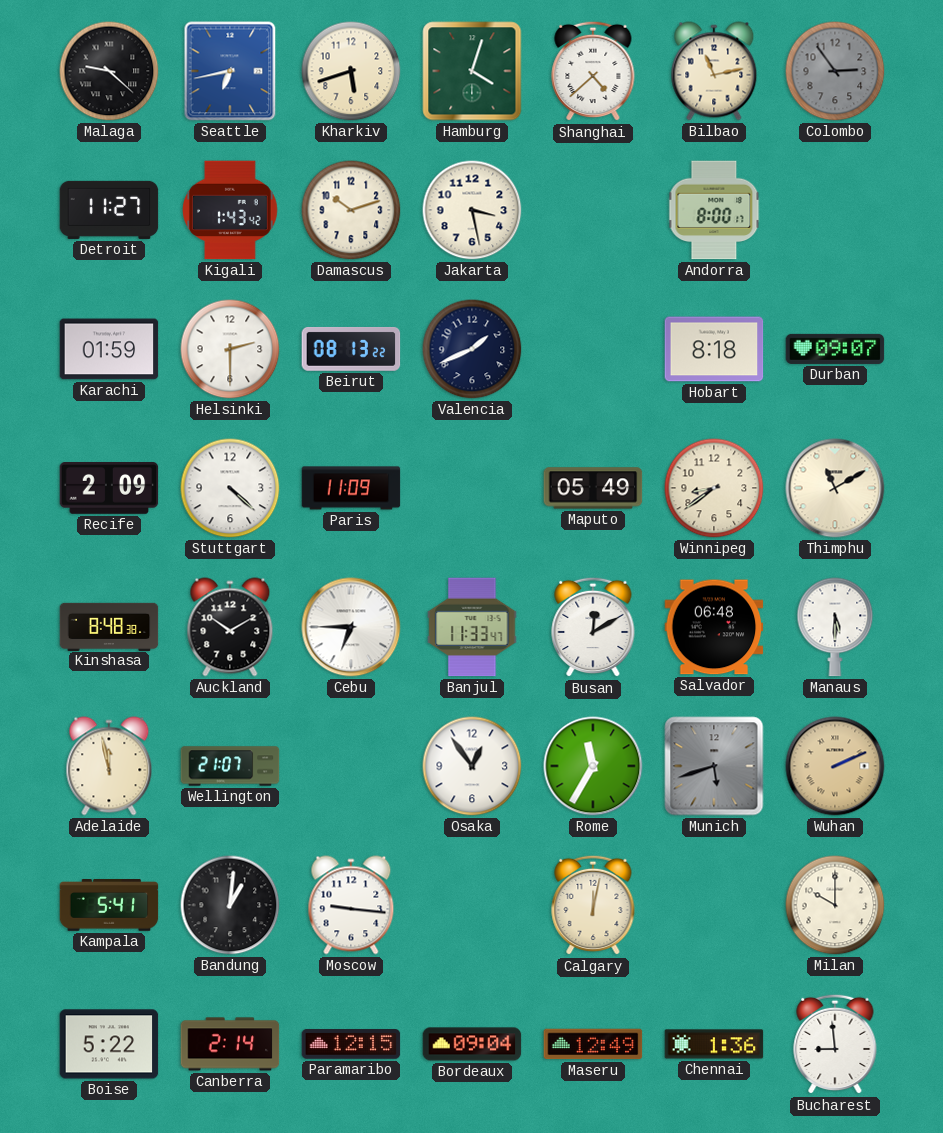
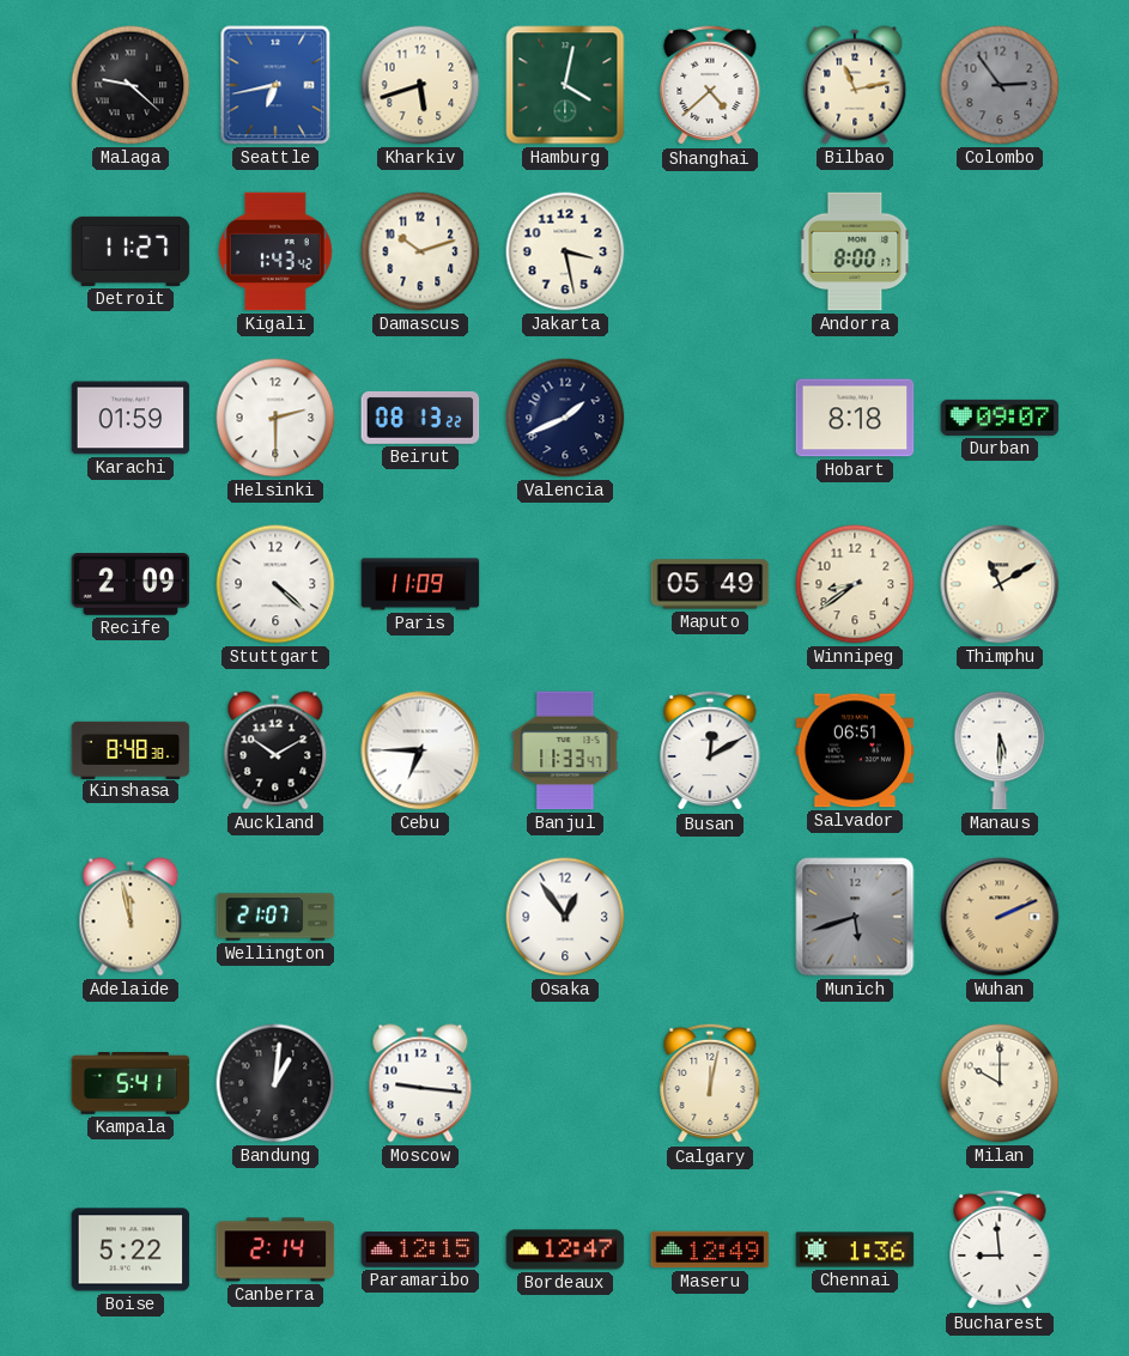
Hamburg: 4:03 -> 4:02
Salvador: 06:48 -> 06:51
Rome: 11:35 -> none
Bordeaux: 09:04 -> 12:47
